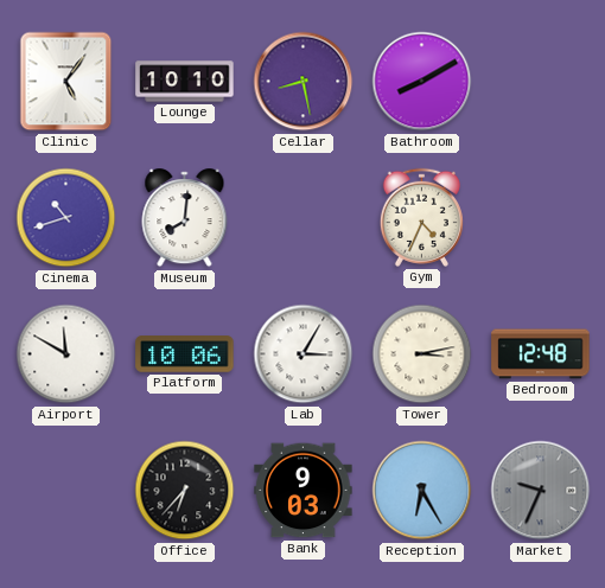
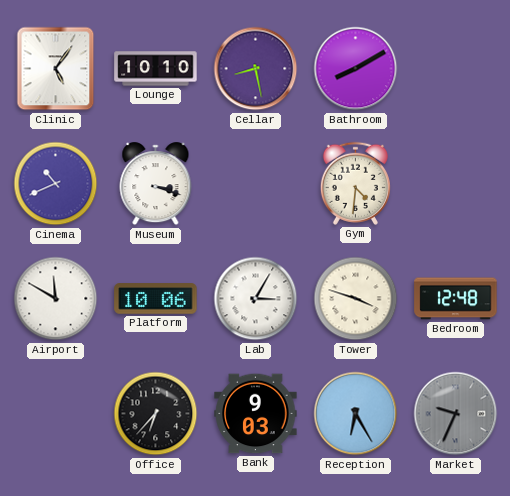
Cinema: 10:42 -> 10:41
Museum: 8:01 -> 3:18
Gym: 4:34 -> 4:31
Tower: 3:13 -> 3:48
